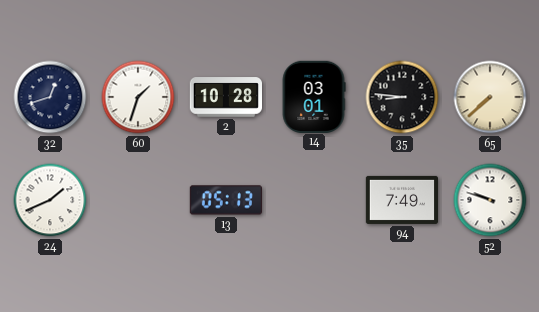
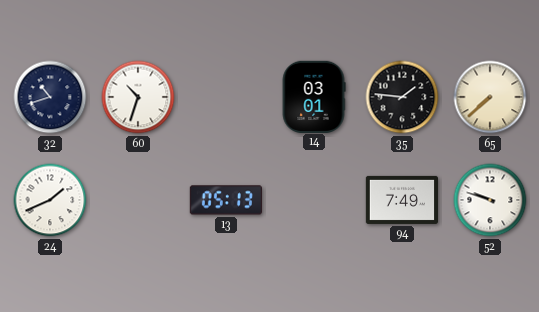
32: 12:42 -> 10:42
60: 1:33 -> 10:33
2: 10:28 -> none
35: 8:46 -> 1:46
